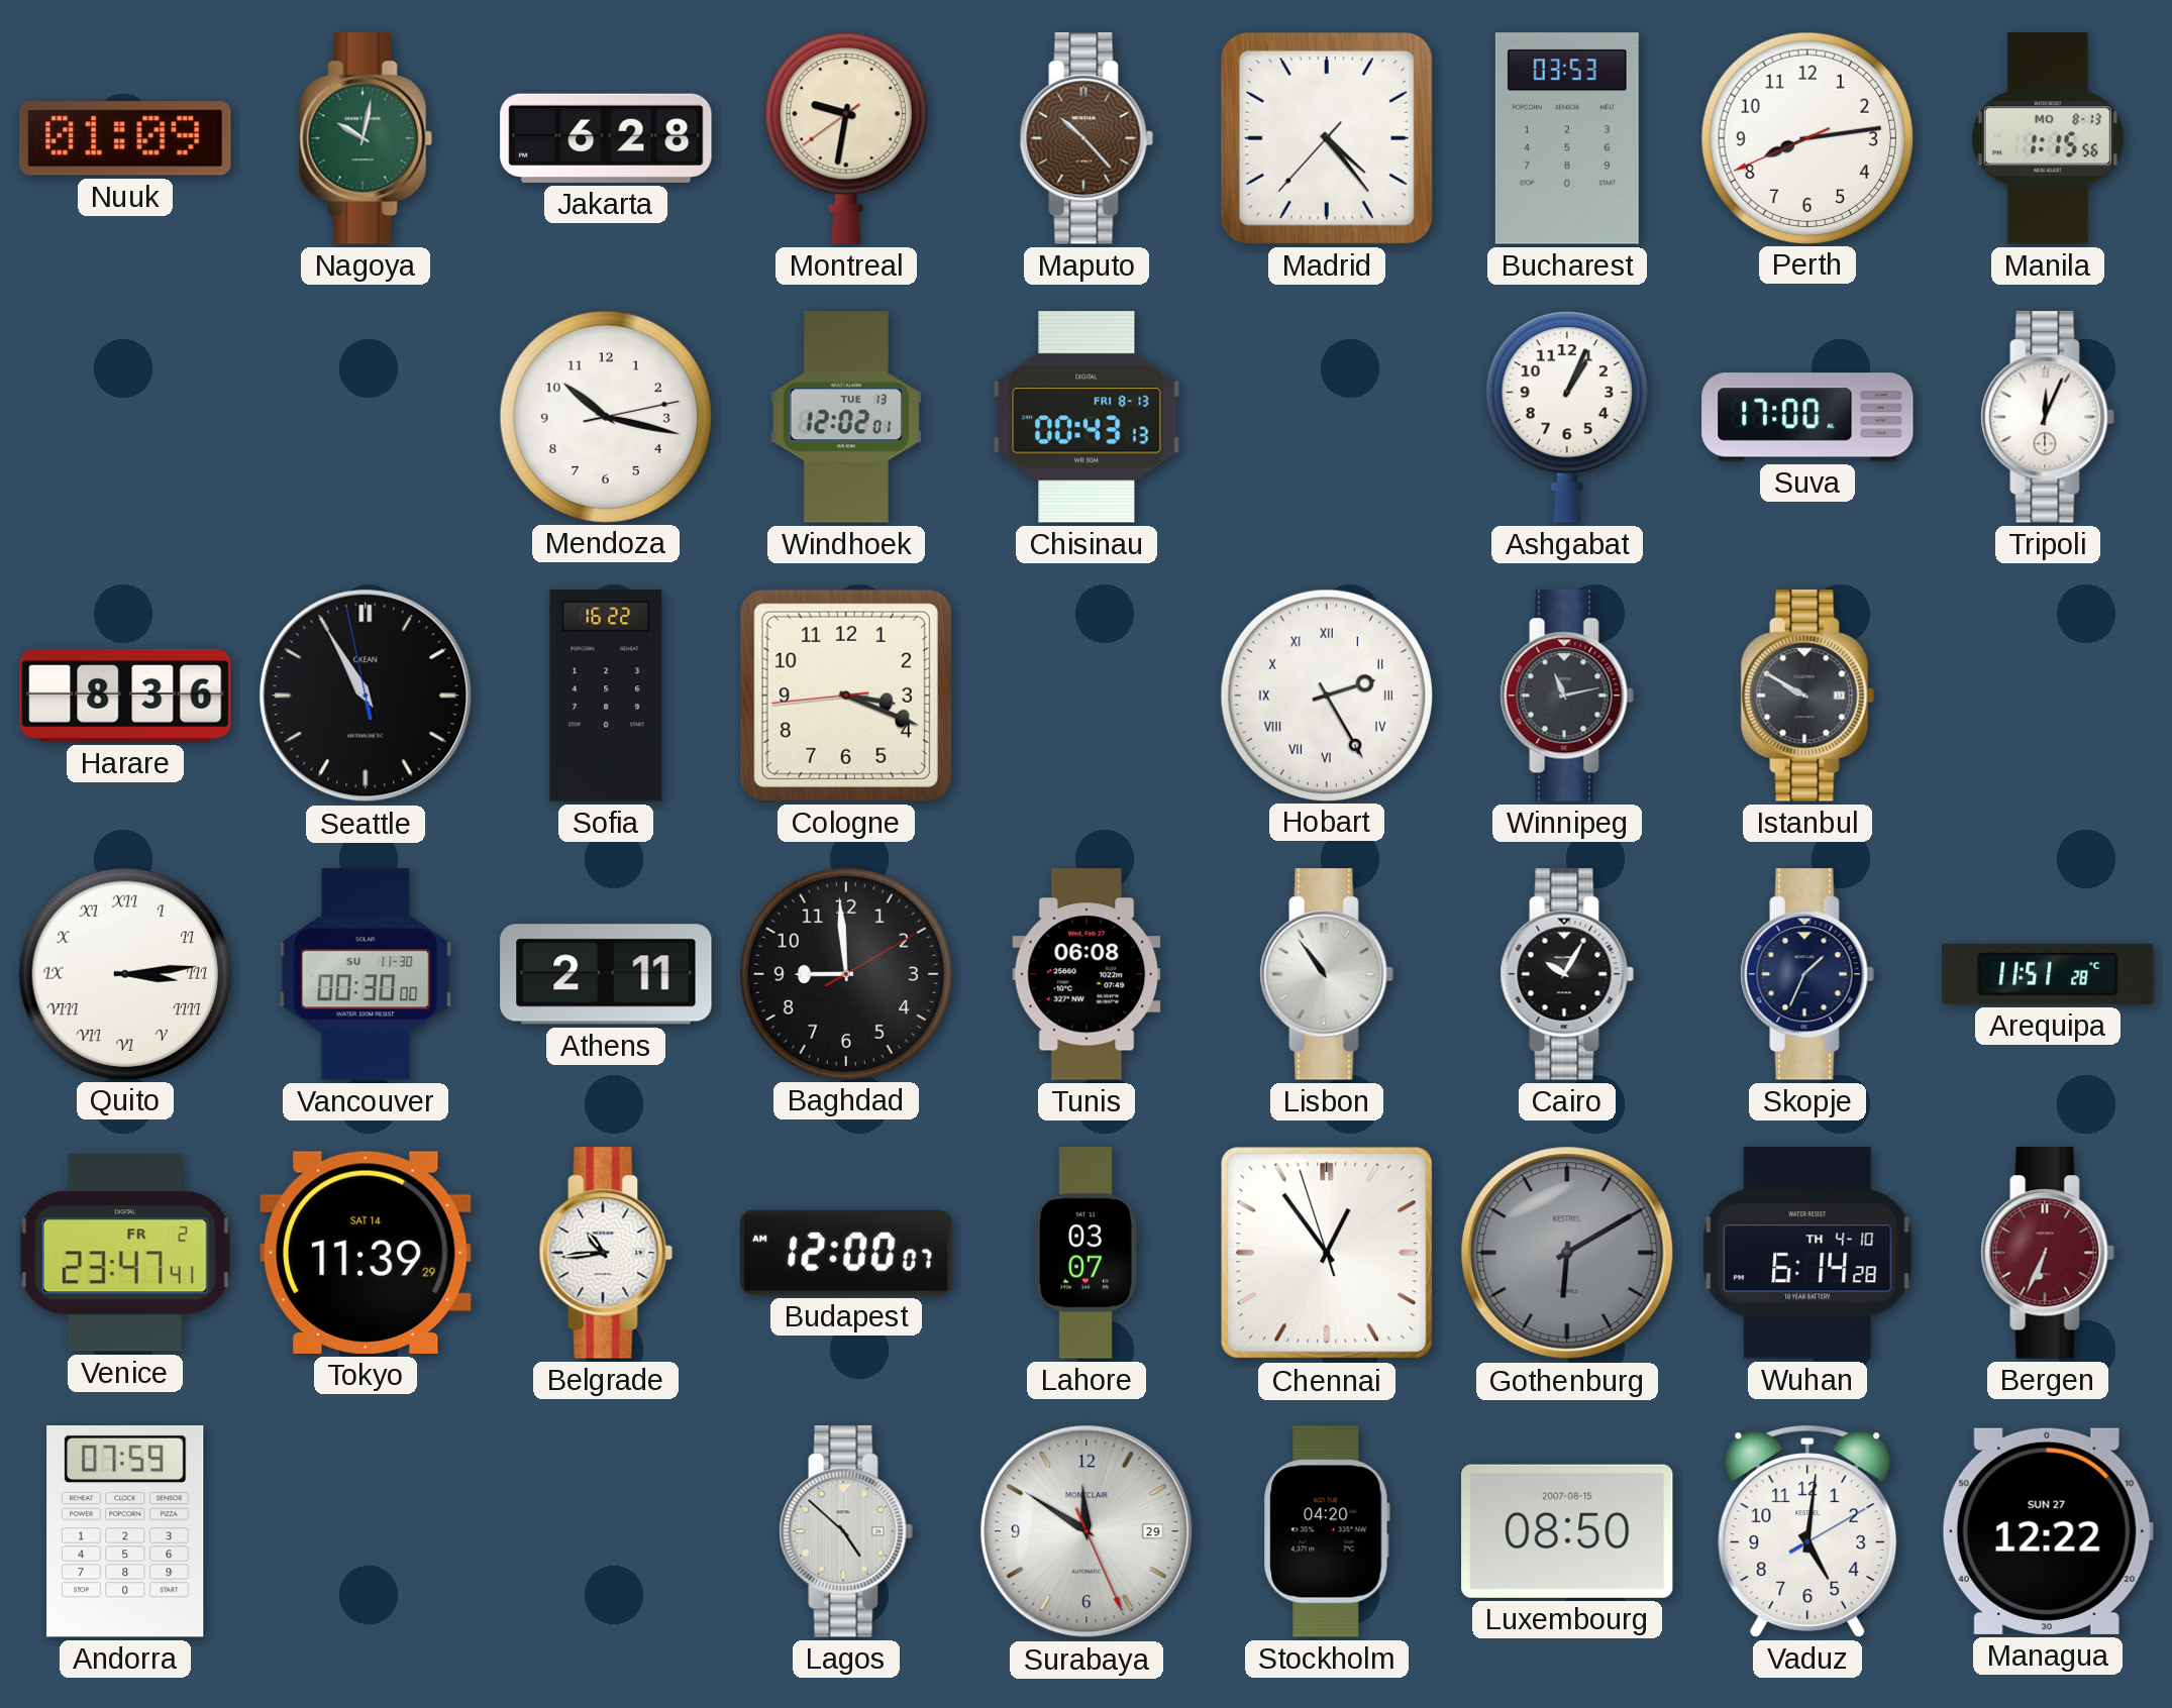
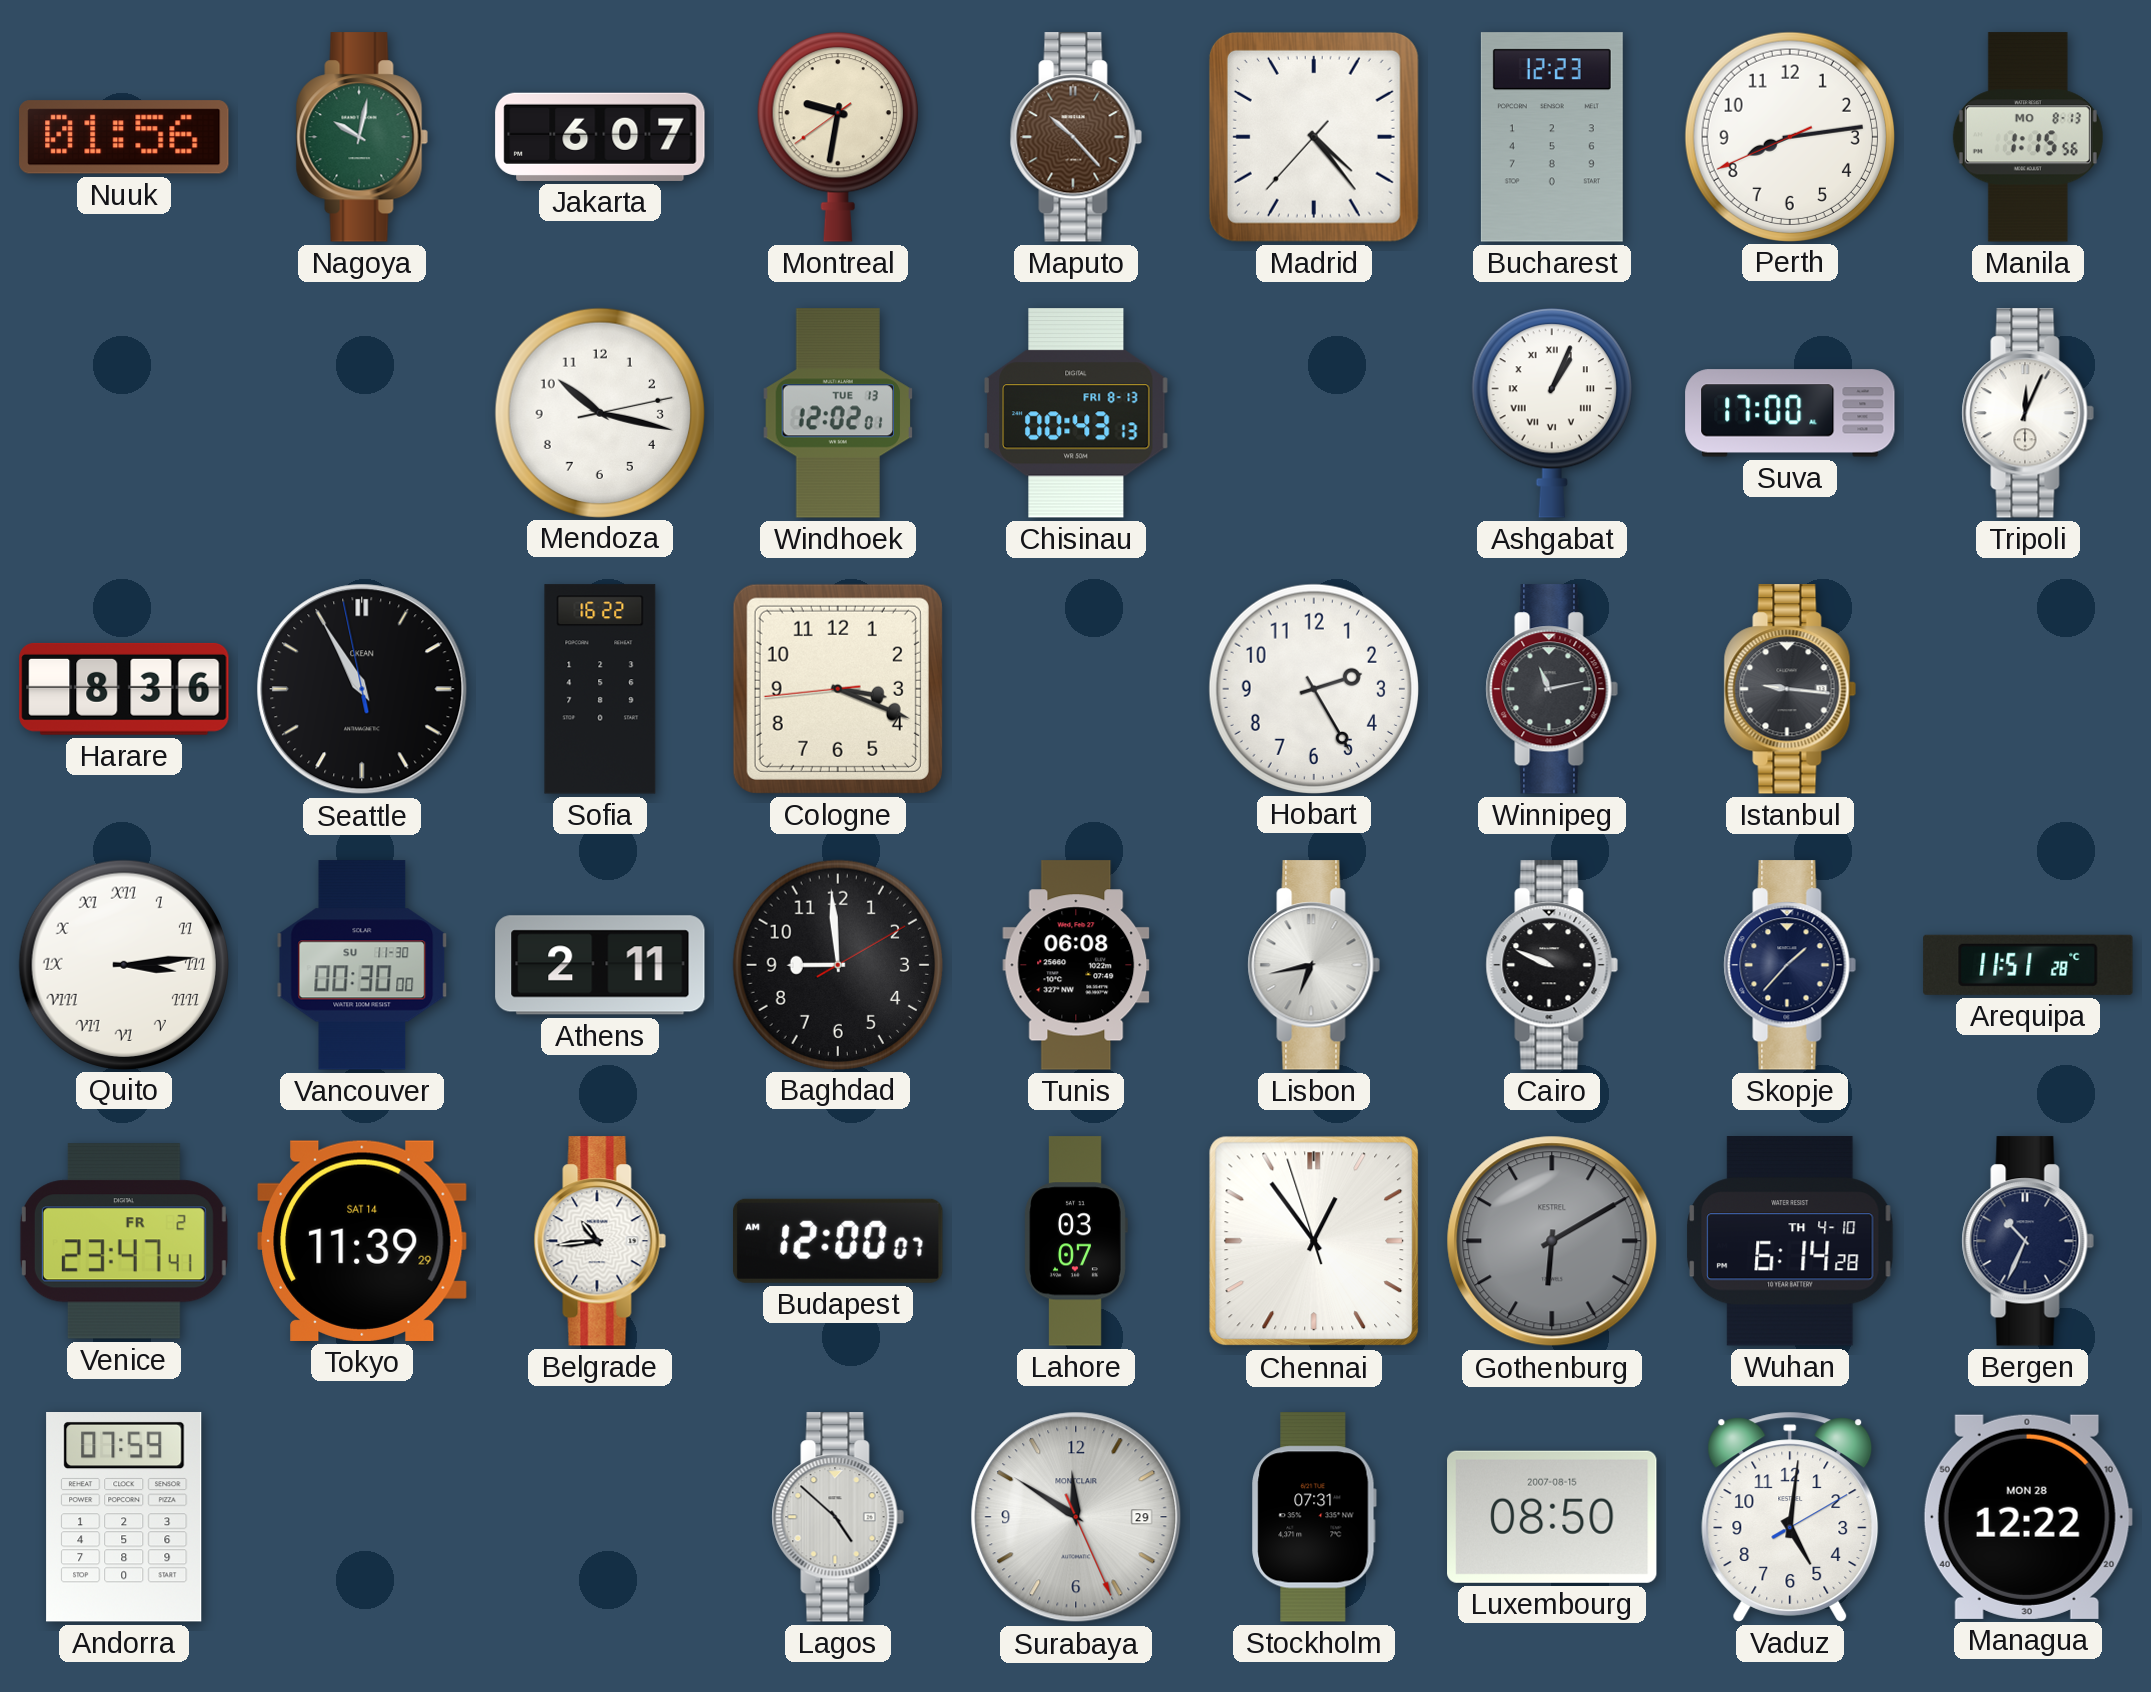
Nuuk: 01:09 -> 01:56
Jakarta: 6:28 -> 6:07
Bucharest: 03:53 -> 12:23
Ashgabat numerals: Arabic -> Roman
Hobart numerals: Roman -> Arabic
Istanbul: 9:50 -> 9:16
Lisbon: 10:54 -> 6:43
Cairo: 10:05 -> 9:49
Skopje: 1:34 -> 1:37
Bergen: 6:34 -> 10:34
Bergen dial: burgundy -> navy
Stockholm: 04:20 -> 07:31
Managua date: SUN 27 -> MON 28
